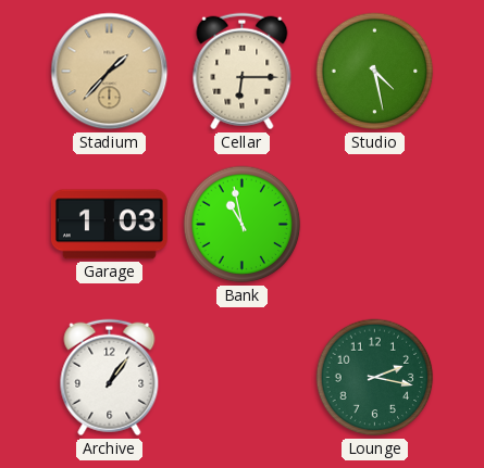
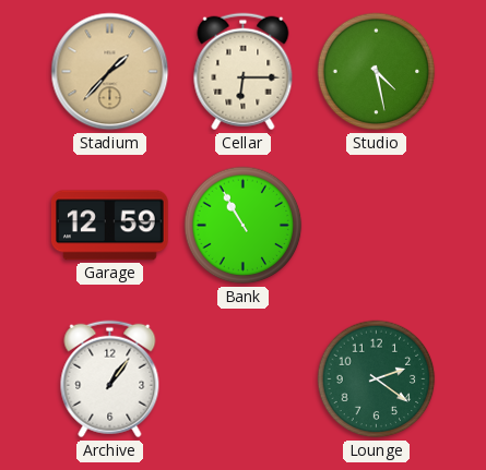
Garage: 1:03 -> 12:59
Bank: 10:58 -> 10:55
Lounge: 2:17 -> 2:21
